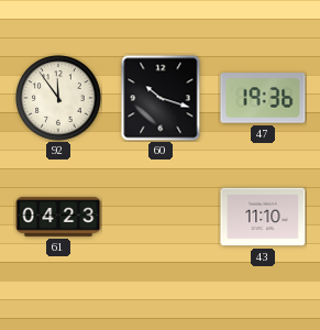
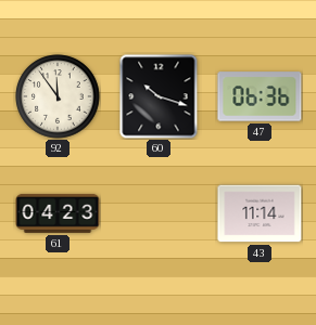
47: 19:36 -> 06:36
43: 11:10 -> 11:14
